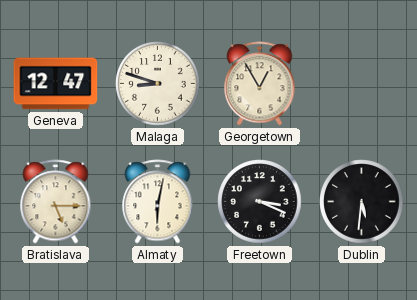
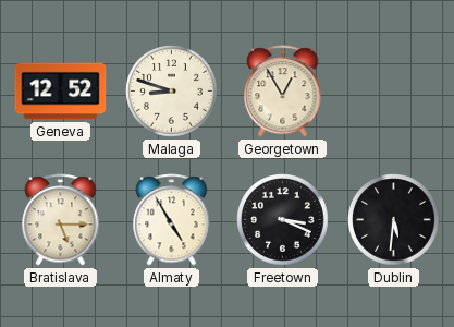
Geneva: 12:47 -> 12:52
Almaty: 6:02 -> 4:55
